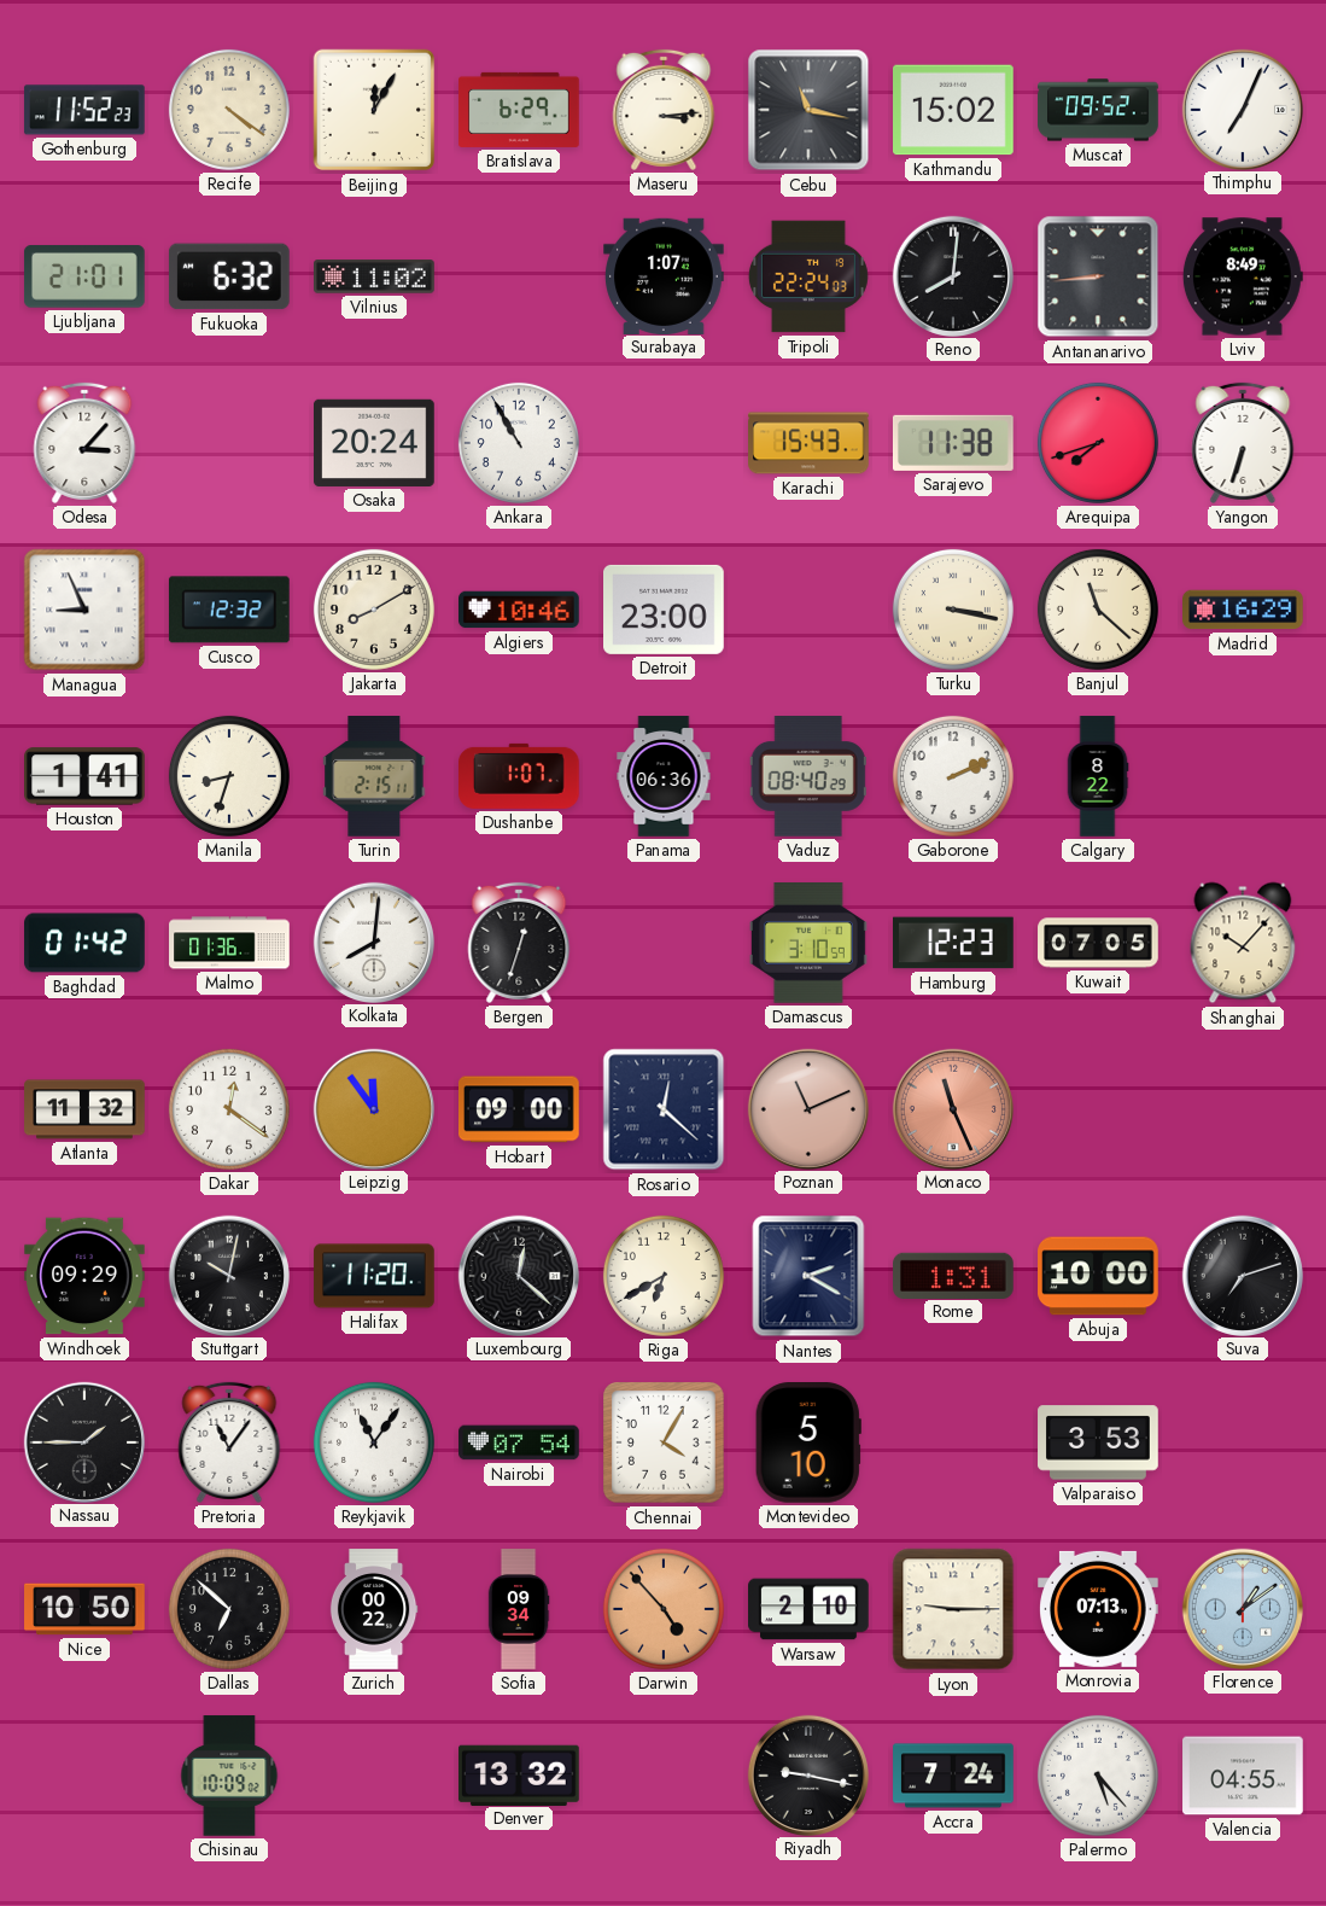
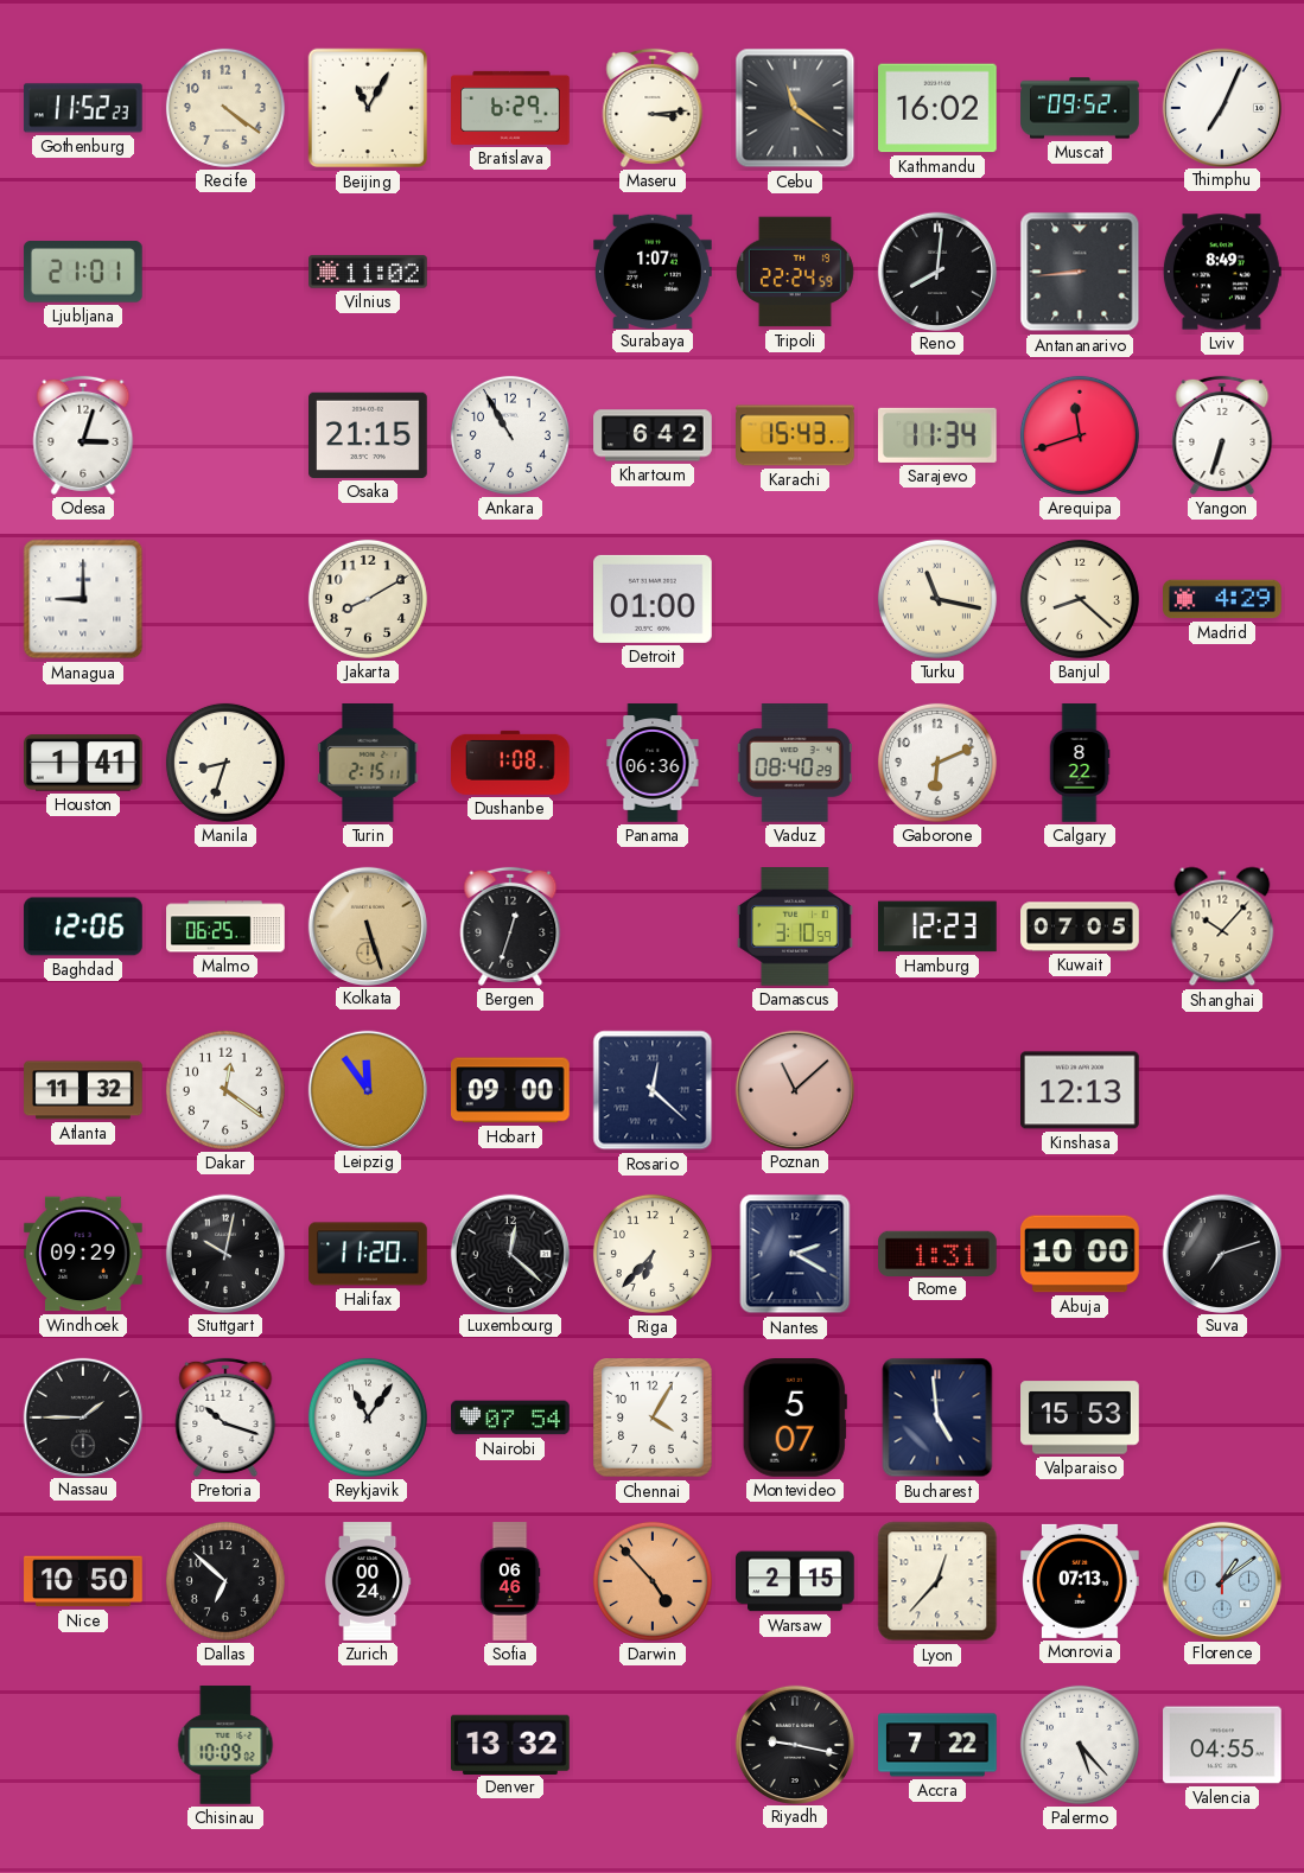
Beijing: 12:05 -> 11:05
Cebu: 11:17 -> 11:21
Kathmandu: 15:02 -> 16:02
Fukuoka: 6:32 -> none
Tripoli: 22:24:03 -> 22:24:59
Odesa: 3:07 -> 3:03
Osaka: 20:24 -> 21:15
Khartoum: none -> 6:42
Sarajevo: 11:38 -> 11:34
Arequipa: 7:42 -> 11:42
Managua: 8:56 -> 9:00
Cusco: 12:32 -> none
Algiers: 10:46 -> none
Detroit: 23:00 -> 01:00
Turku: 3:17 -> 11:17
Banjul: 11:22 -> 8:22
Madrid: 16:29 -> 4:29
Dushanbe: 1:07 -> 1:08
Gaborone: 2:11 -> 6:11
Baghdad: 01:42 -> 12:06
Malmo: 01:36 -> 06:25
Kolkata: 8:01 -> 5:27
Kolkata dial: white -> champagne
Poznan: 11:11 -> 11:08
Monaco: 11:26 -> none
Kinshasa: none -> 12:13
Riga: 6:40 -> 6:37
Pretoria: 11:06 -> 10:18
Montevideo: 5:10 -> 5:07
Bucharest: none -> 4:59
Valparaiso: 3:53 -> 15:53
Zurich: 00:22 -> 00:24
Sofia: 09:34 -> 06:46
Warsaw: 2:10 -> 2:15
Lyon: 9:15 -> 12:37
Accra: 7:24 -> 7:22
